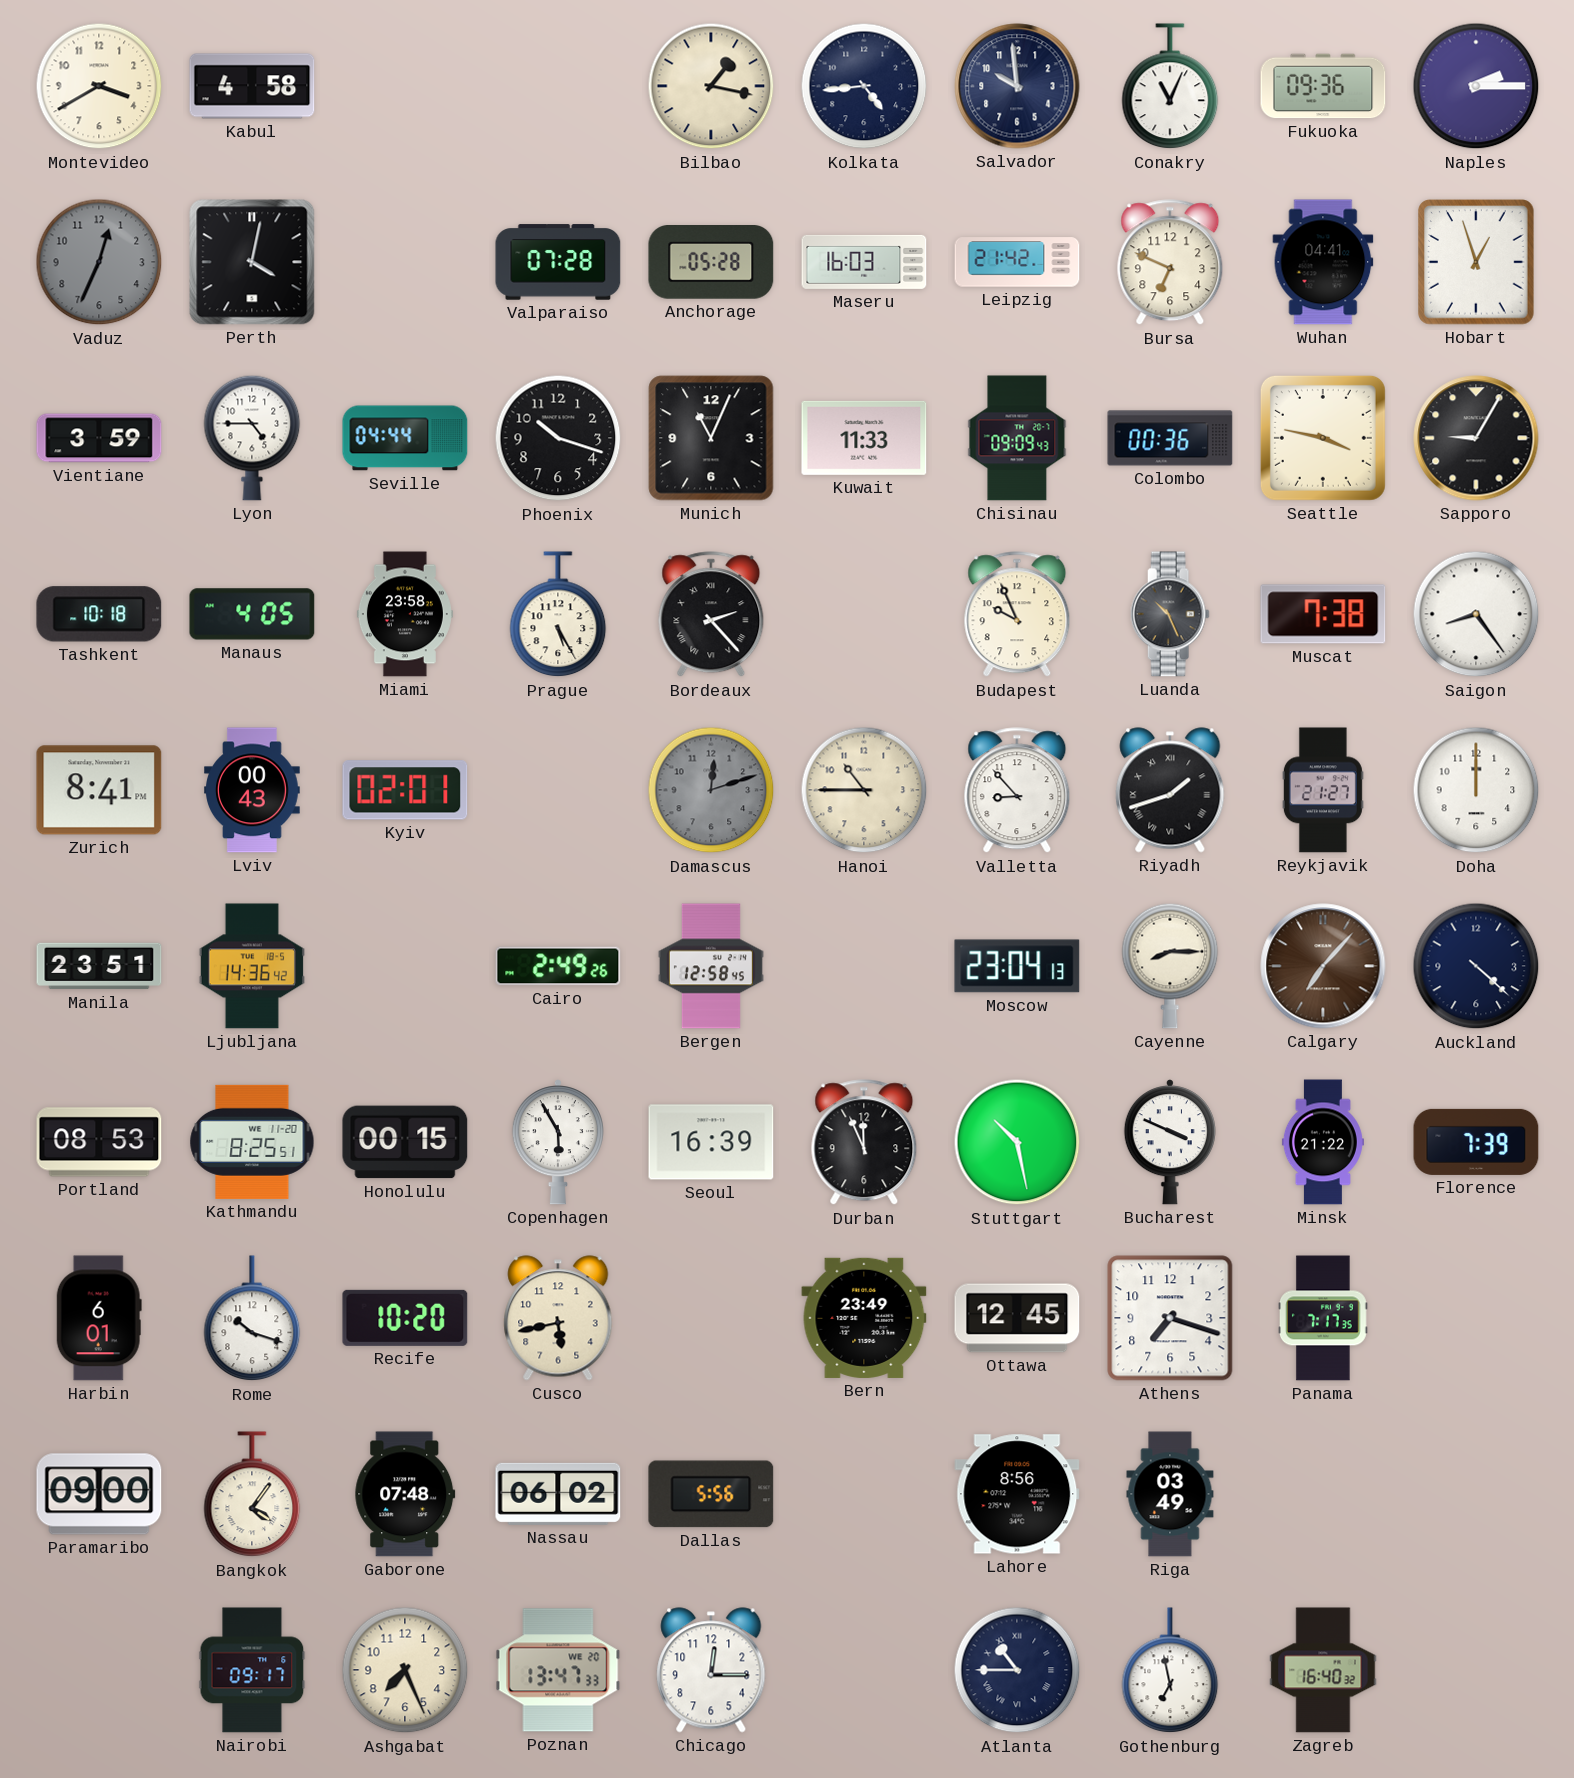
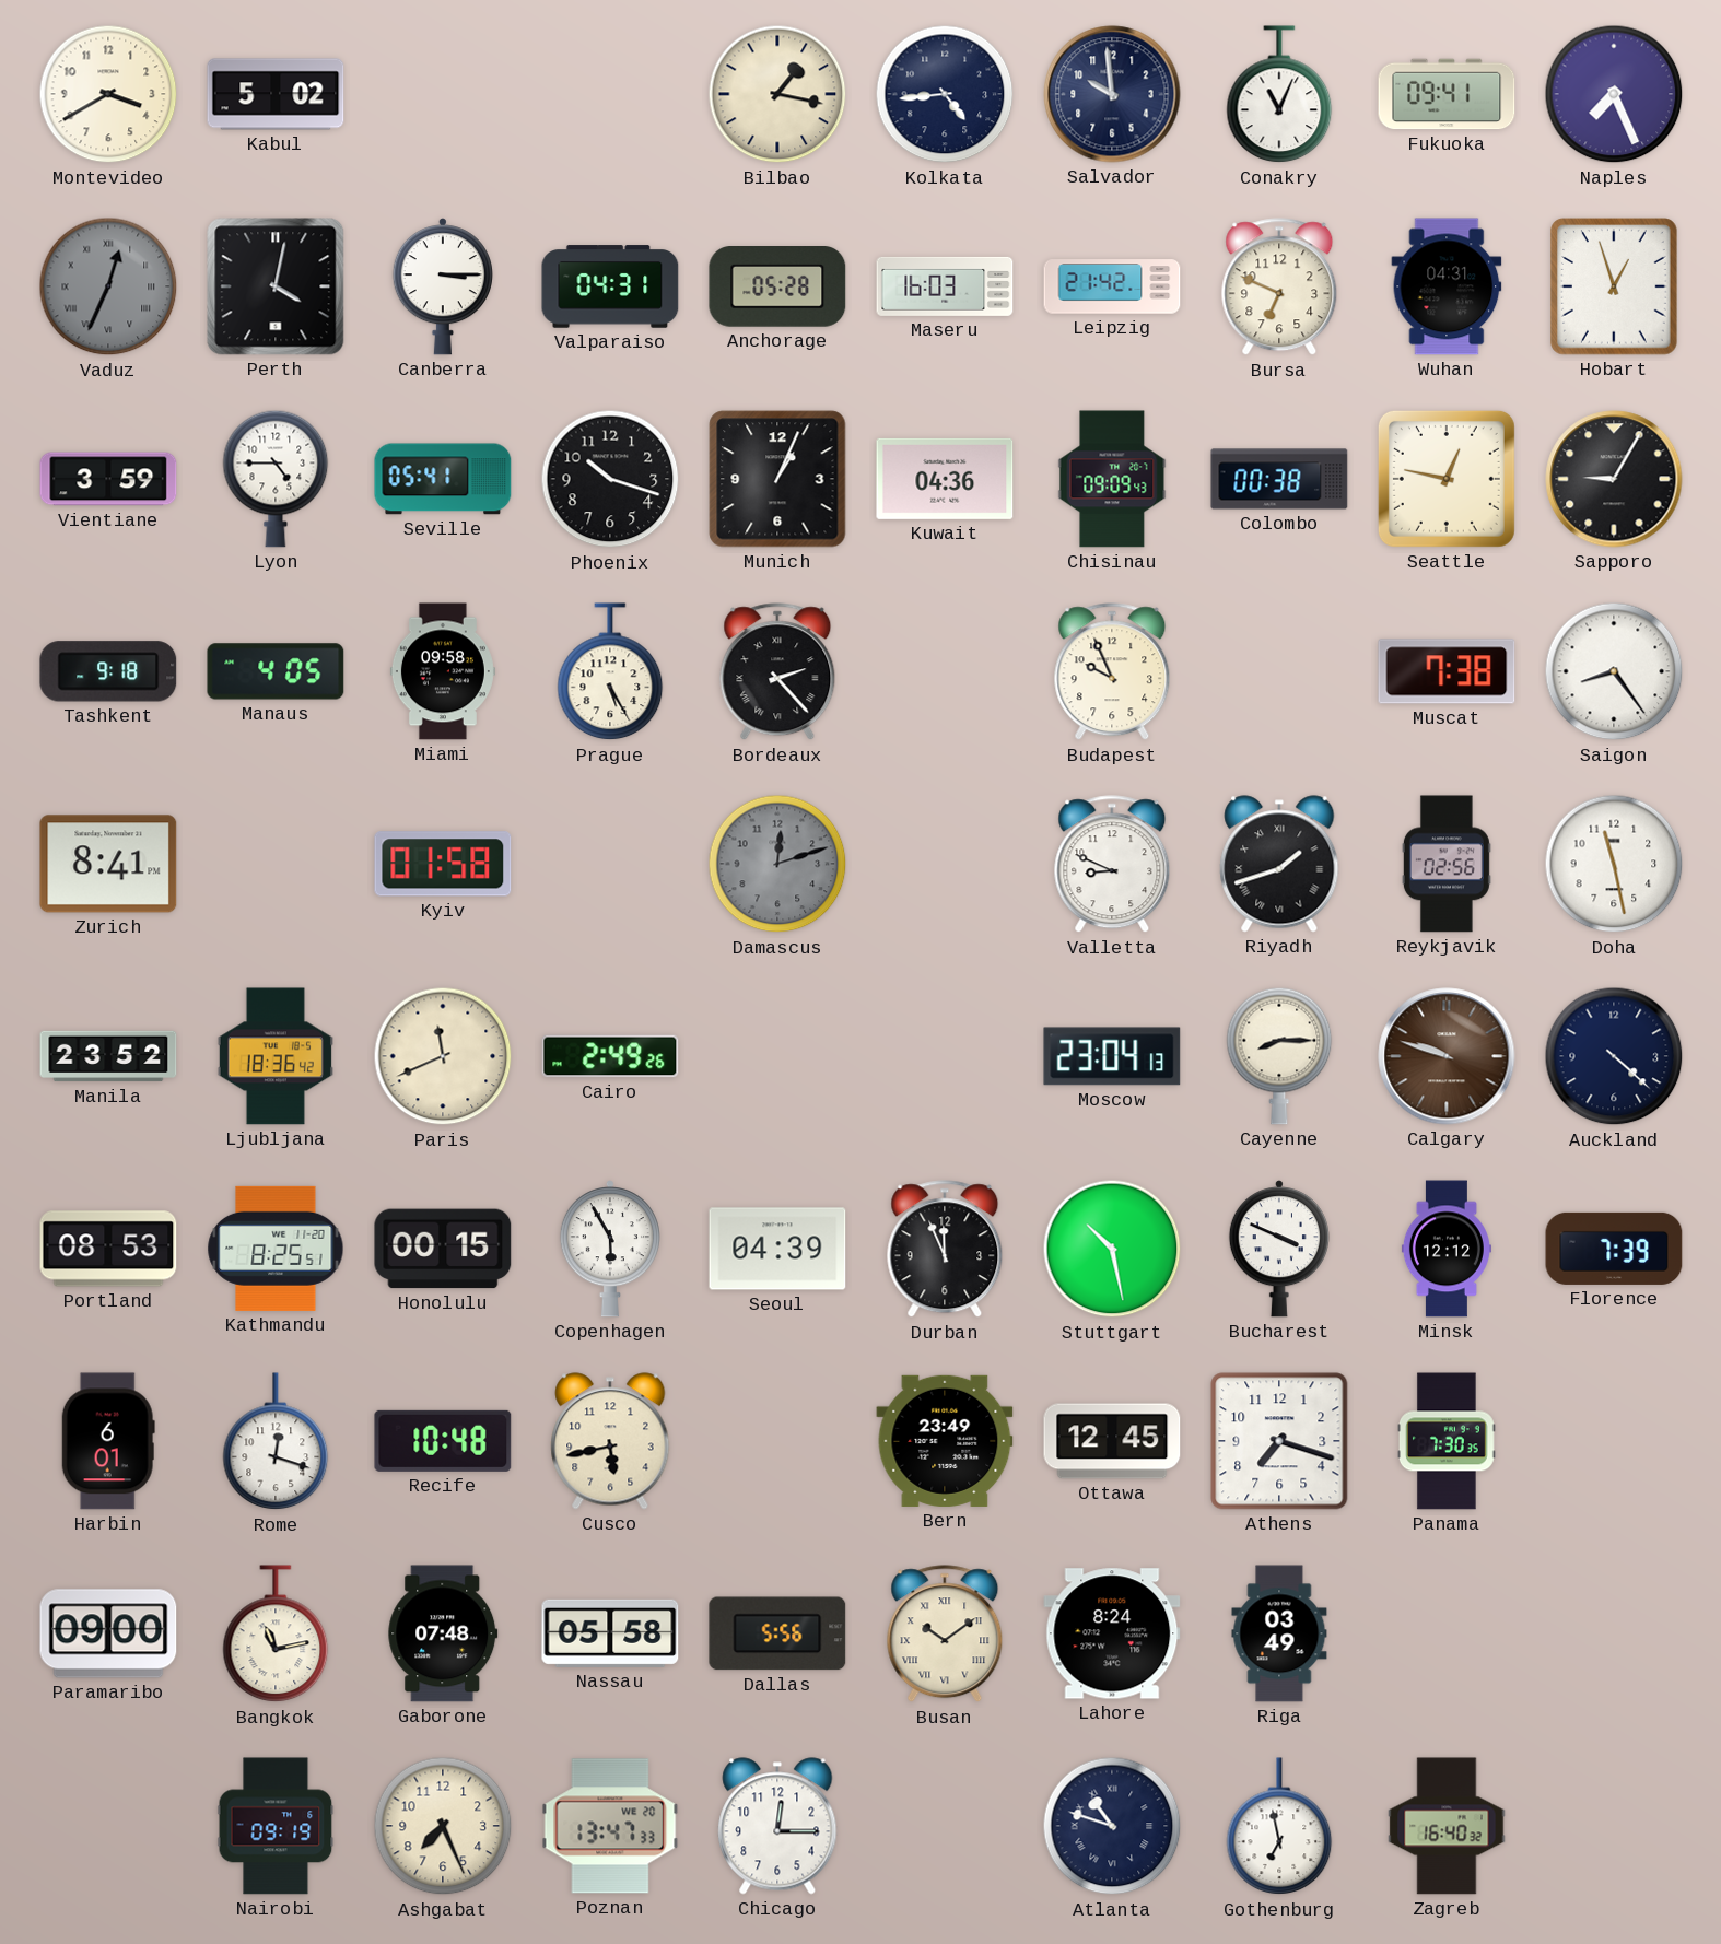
Kabul: 4:58 -> 5:02
Fukuoka: 09:36 -> 09:41
Naples: 2:15 -> 7:26
Vaduz numerals: Arabic -> Roman
Canberra: none -> 3:15
Valparaiso: 07:28 -> 04:31
Wuhan: 04:41 -> 04:31
Seville: 04:44 -> 05:41
Munich: 11:04 -> 1:04
Kuwait: 11:33 -> 04:36
Colombo: 00:36 -> 00:38
Seattle: 3:47 -> 12:47
Tashkent: 10:18 -> 9:18
Miami: 23:58 -> 09:58
Luanda: 10:26 -> none
Lviv: 00:43 -> none
Kyiv: 02:01 -> 01:58
Hanoi: 10:45 -> none
Valletta: 8:53 -> 8:49
Reykjavik: 21:27 -> 02:56
Doha: 12:00 -> 11:28
Manila: 23:51 -> 23:52
Ljubljana: 14:36 -> 18:36
Paris: none -> 11:41
Bergen: 12:58 -> none
Calgary: 7:07 -> 9:48
Seoul: 16:39 -> 04:39
Minsk: 21:22 -> 12:12
Rome: 10:18 -> 12:18
Recife: 10:20 -> 10:48
Panama: 7:17 -> 7:30
Bangkok: 4:06 -> 11:13
Nassau: 06:02 -> 05:58
Busan: none -> 10:09
Lahore: 8:56 -> 8:24
Nairobi: 09:17 -> 09:19
Atlanta: 10:45 -> 10:48
